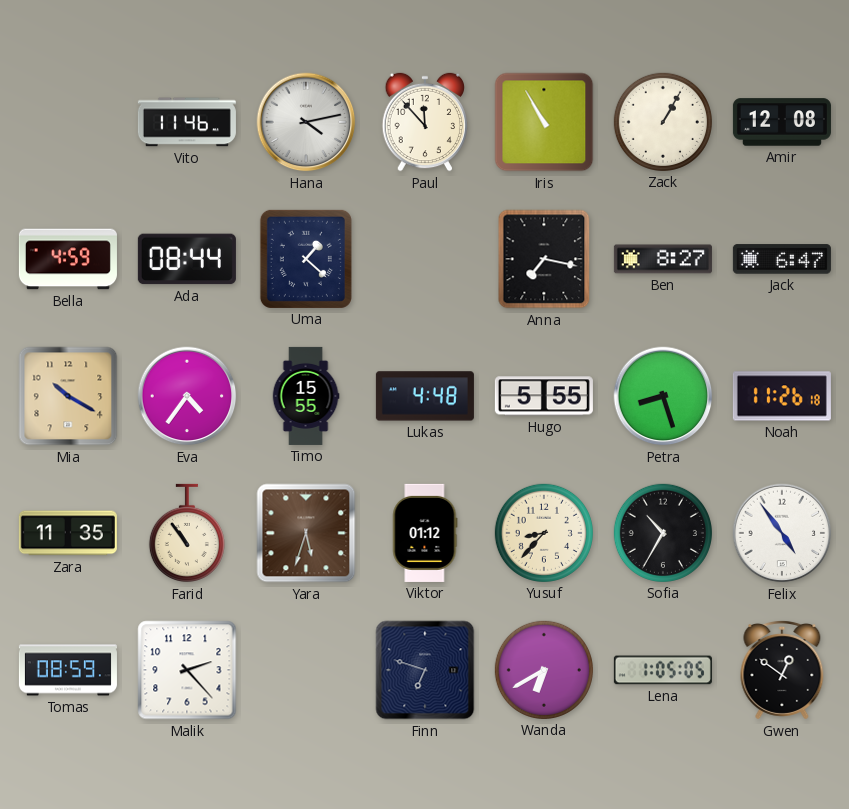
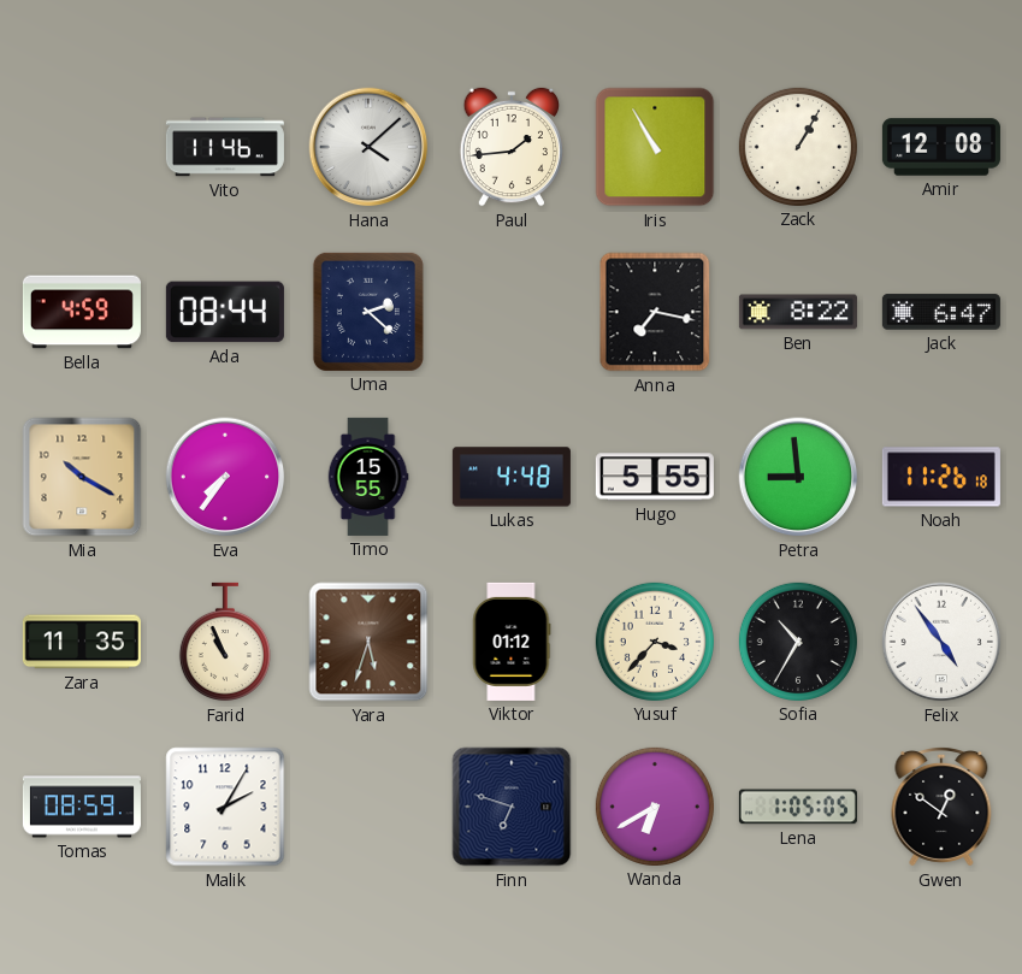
Hana: 4:13 -> 4:08
Paul: 11:53 -> 1:44
Uma: 1:22 -> 2:22
Ben: 8:27 -> 8:22
Eva: 4:36 -> 7:36
Petra: 8:27 -> 8:59
Farid: 10:54 -> 10:56
Yusuf: 8:37 -> 3:37
Malik: 2:23 -> 2:05
